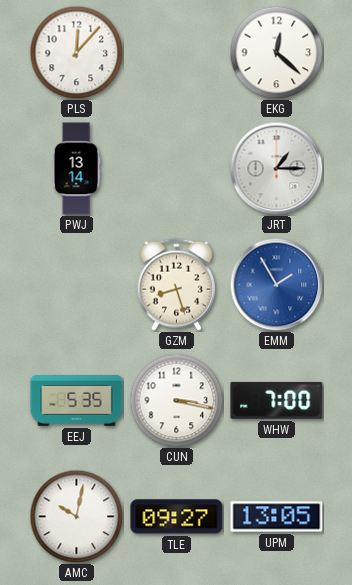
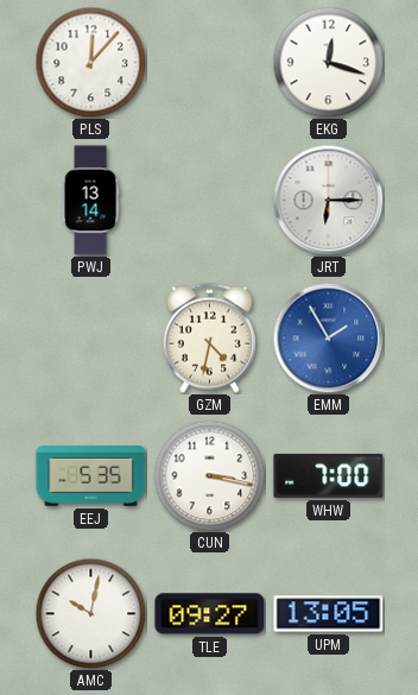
EKG: 12:22 -> 12:18
JRT: 1:15 -> 6:15
GZM: 8:27 -> 4:32
